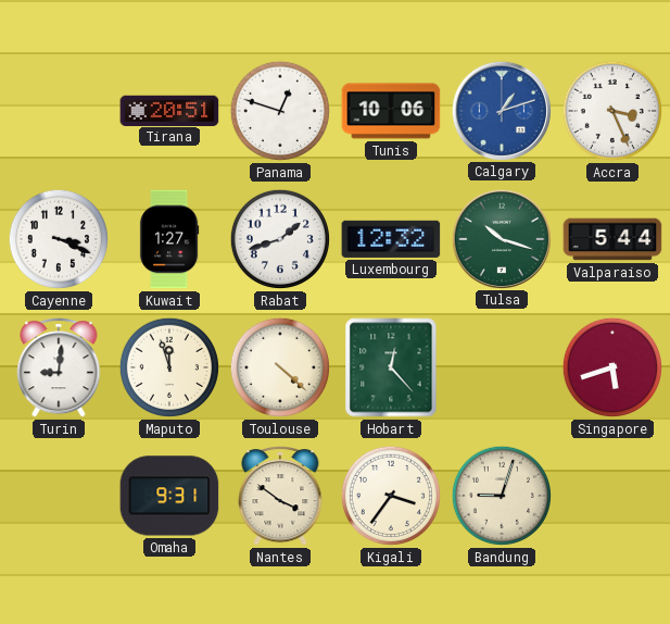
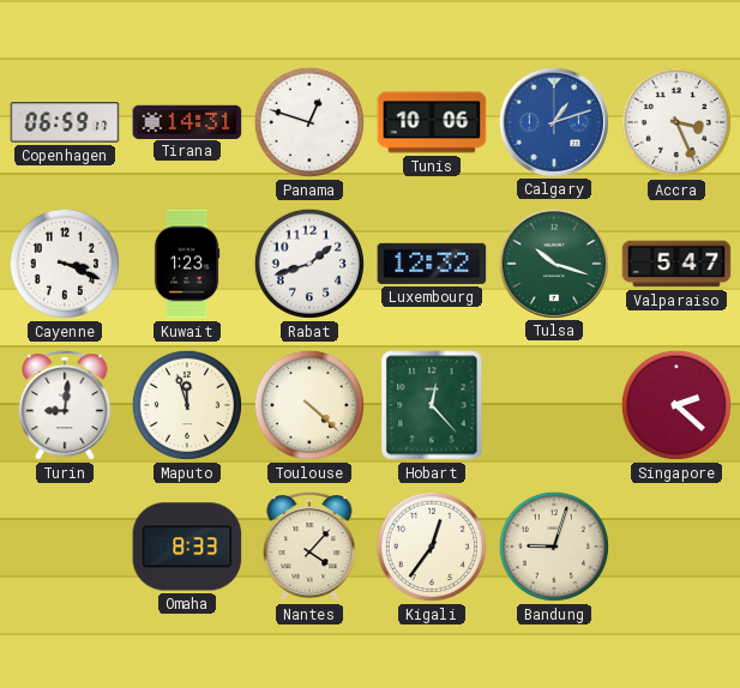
Copenhagen: none -> 06:59
Tirana: 20:51 -> 14:31
Kuwait: 1:27 -> 1:23
Valparaiso: 5:44 -> 5:47
Singapore: 5:42 -> 2:22
Omaha: 9:31 -> 8:33
Nantes: 3:51 -> 4:07
Kigali: 3:36 -> 12:36
